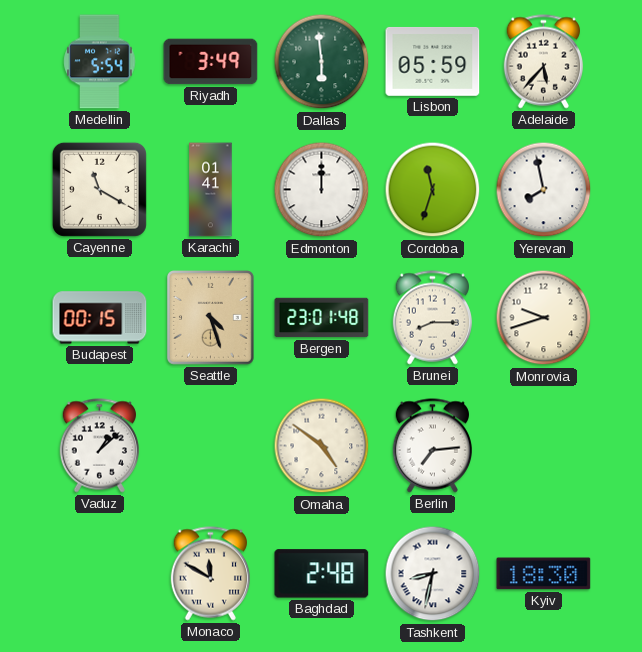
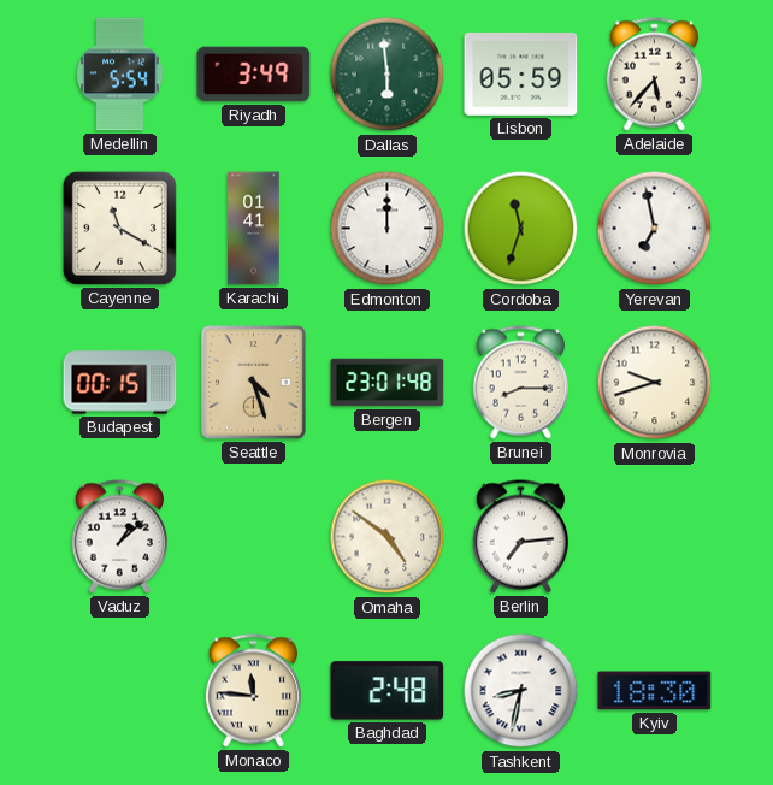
Yerevan: 7:58 -> 6:58
Monaco: 11:50 -> 11:46
